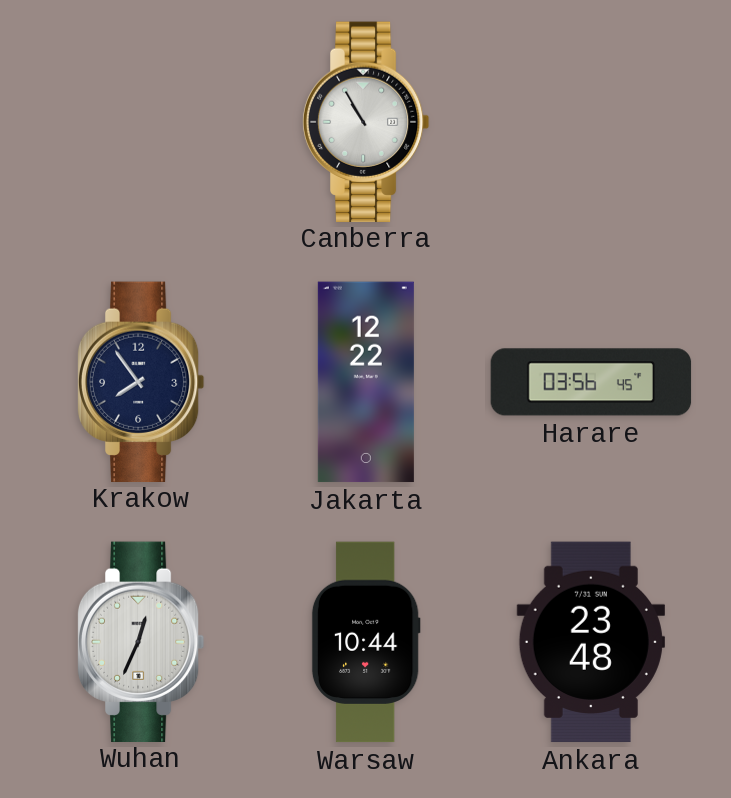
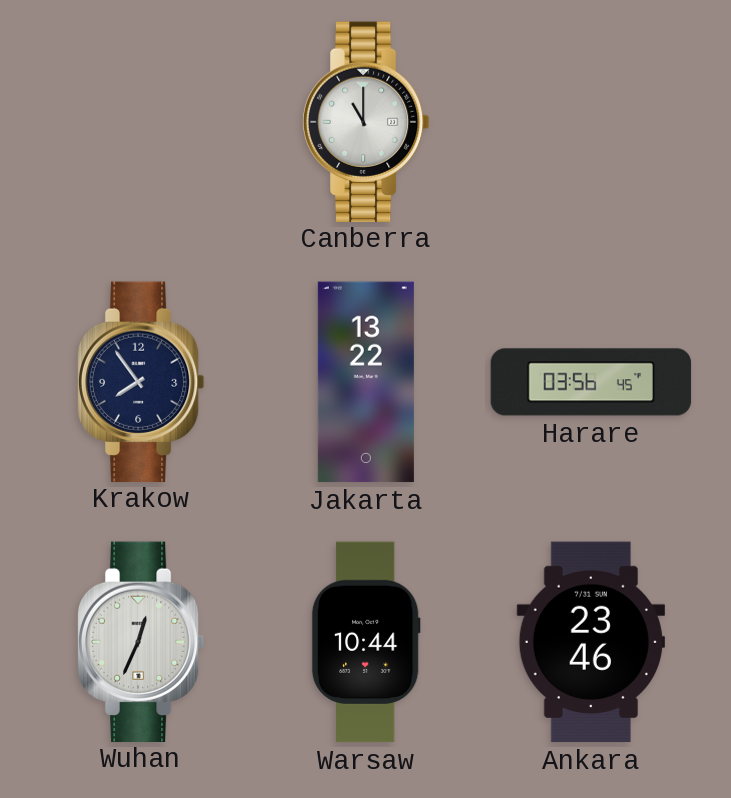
Canberra: 10:55 -> 11:00
Jakarta: 12:22 -> 13:22
Ankara: 23:48 -> 23:46
